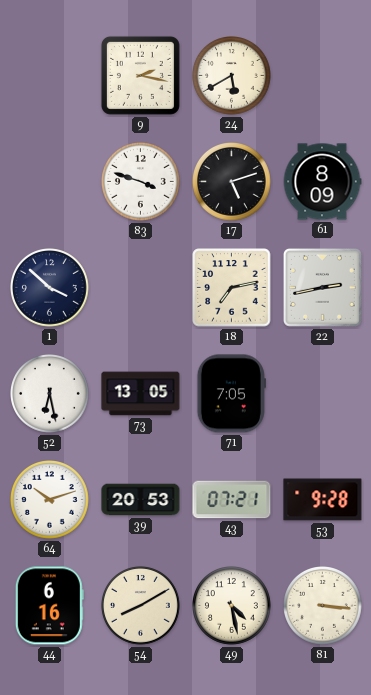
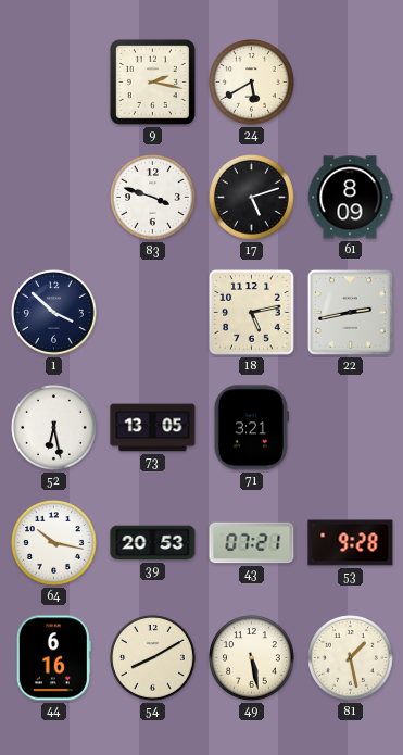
18: 7:13 -> 5:13
71: 7:05 -> 3:21
64: 10:12 -> 10:17
49: 4:28 -> 5:28
81: 3:16 -> 1:28
